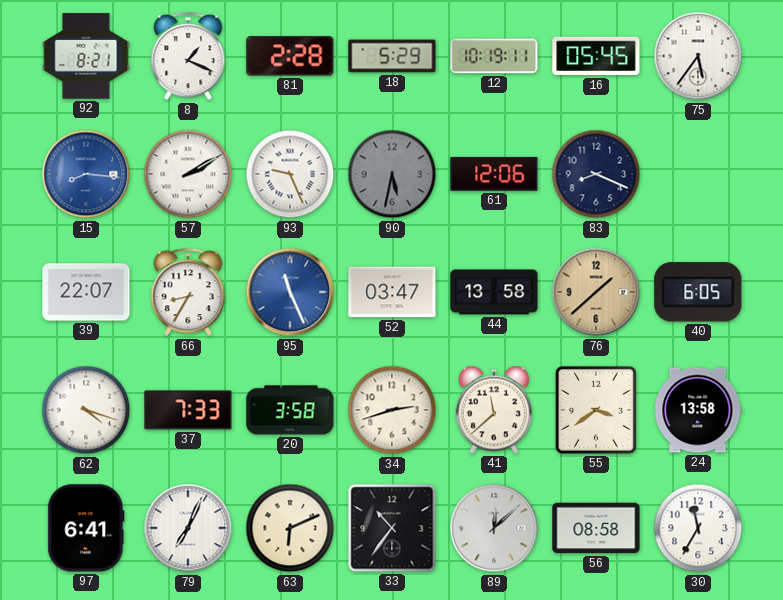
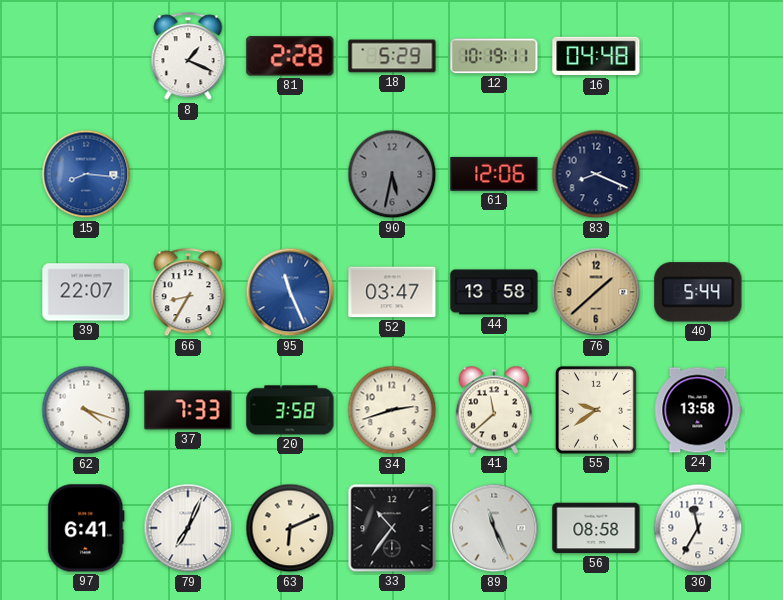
92: 8:21 -> none
16: 05:45 -> 04:48
75: 5:36 -> none
57: 2:10 -> none
93: 9:26 -> none
40: 6:05 -> 5:44
55: 3:39 -> 9:39
89: 12:08 -> 11:26
